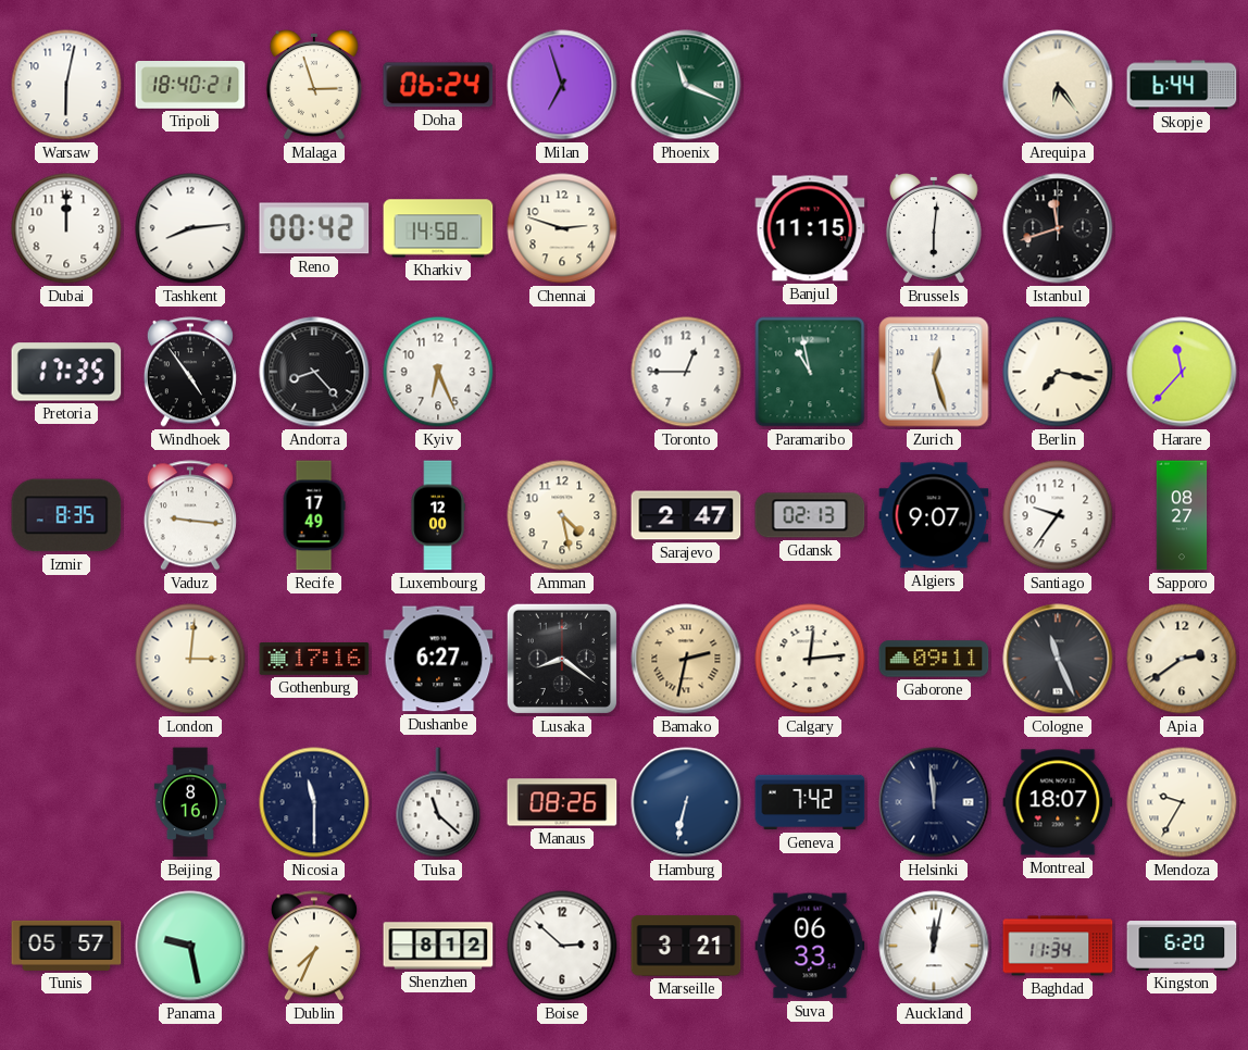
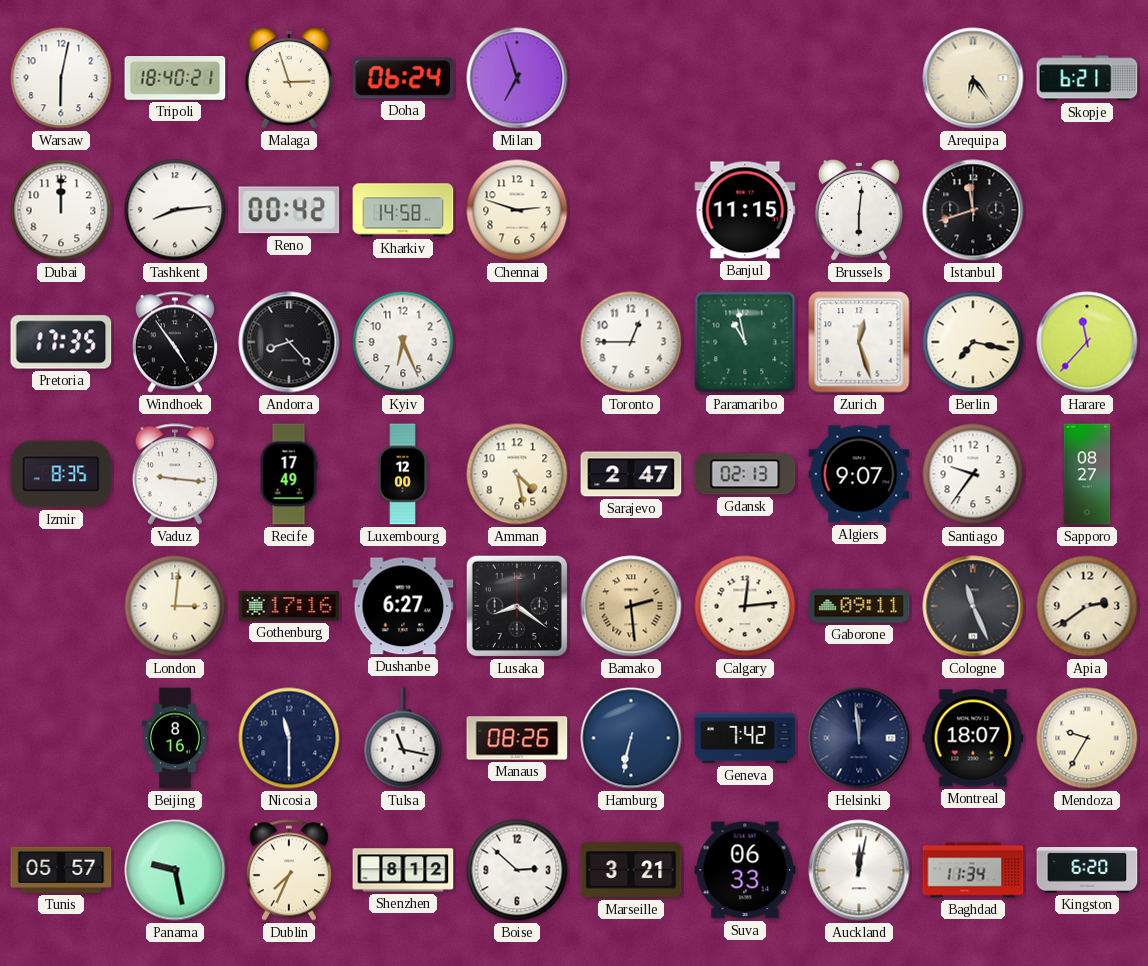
Phoenix: 11:19 -> none
Skopje: 6:44 -> 6:21
Bamako: 2:32 -> 2:29
Tulsa: 11:22 -> 11:17
